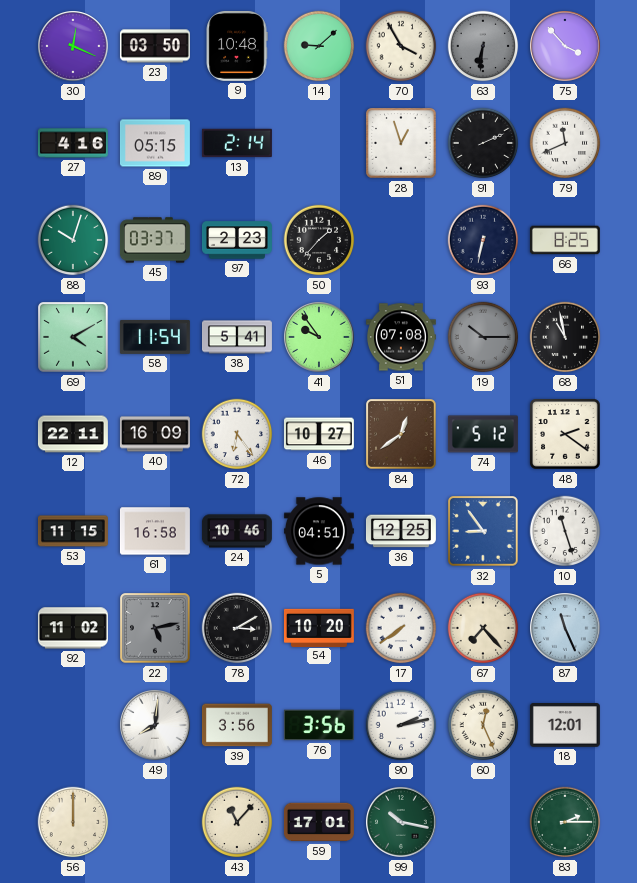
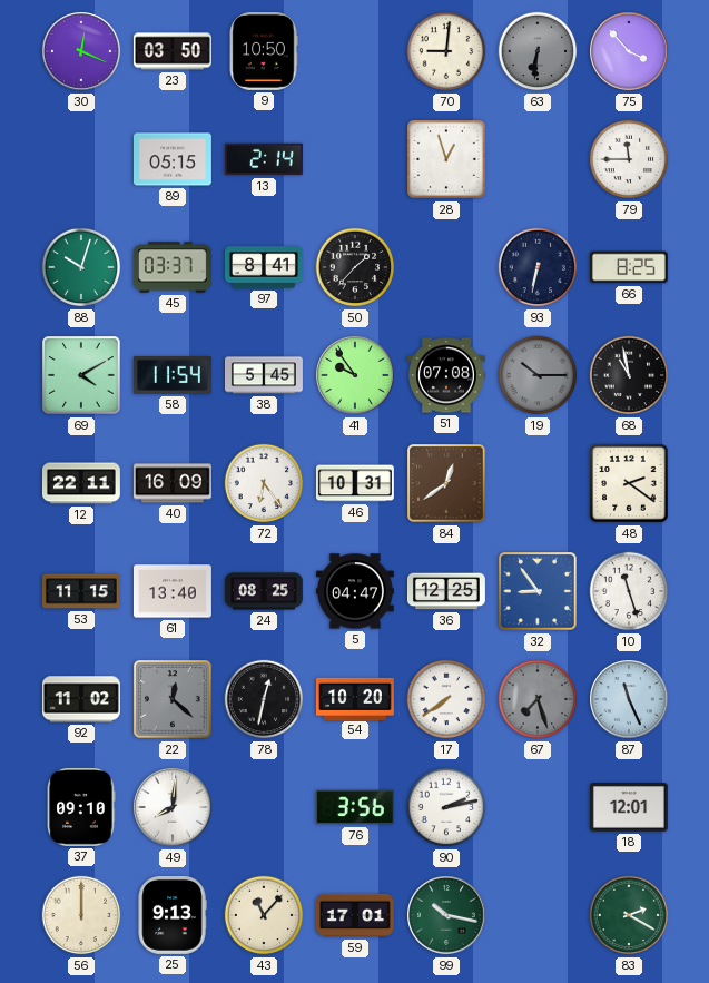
9: 10:48 -> 10:50
14: 9:08 -> none
70: 3:55 -> 9:01
27: 4:16 -> none
91: 2:11 -> none
79: 11:41 -> 11:45
97: 2:23 -> 8:41
38: 5:41 -> 5:45
46: 10:27 -> 10:31
74: 5:12 -> none
61: 16:58 -> 13:40
24: 10:46 -> 08:25
5: 04:51 -> 04:47
22: 5:13 -> 12:22
78: 3:10 -> 12:32
67: 7:23 -> 7:27
67 dial: cream -> grey
37: none -> 09:10
39: 3:56 -> none
60: 12:26 -> none
25: none -> 9:13
83: 2:15 -> 2:20
